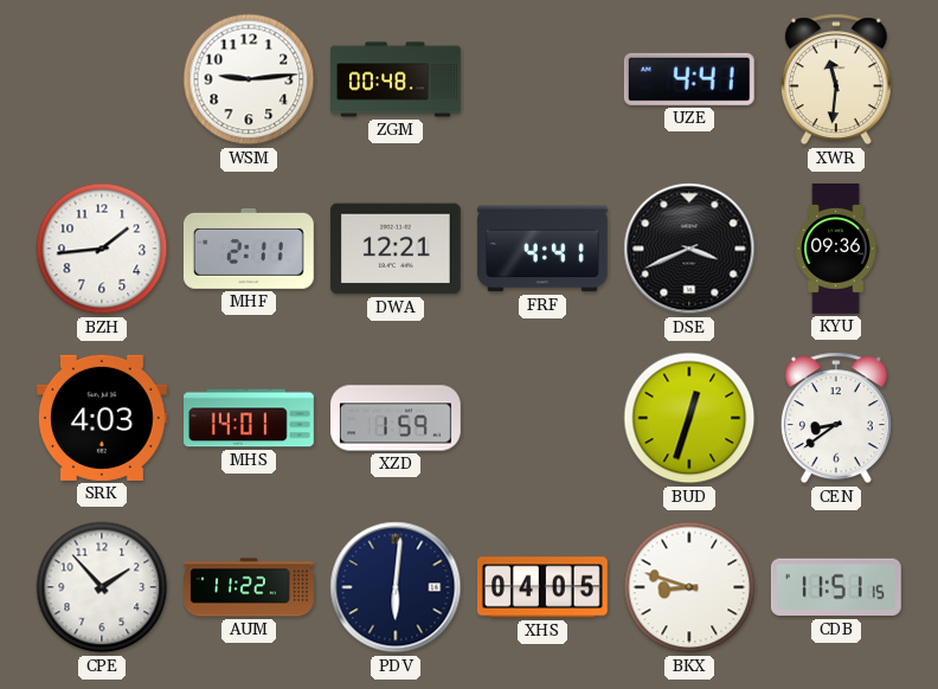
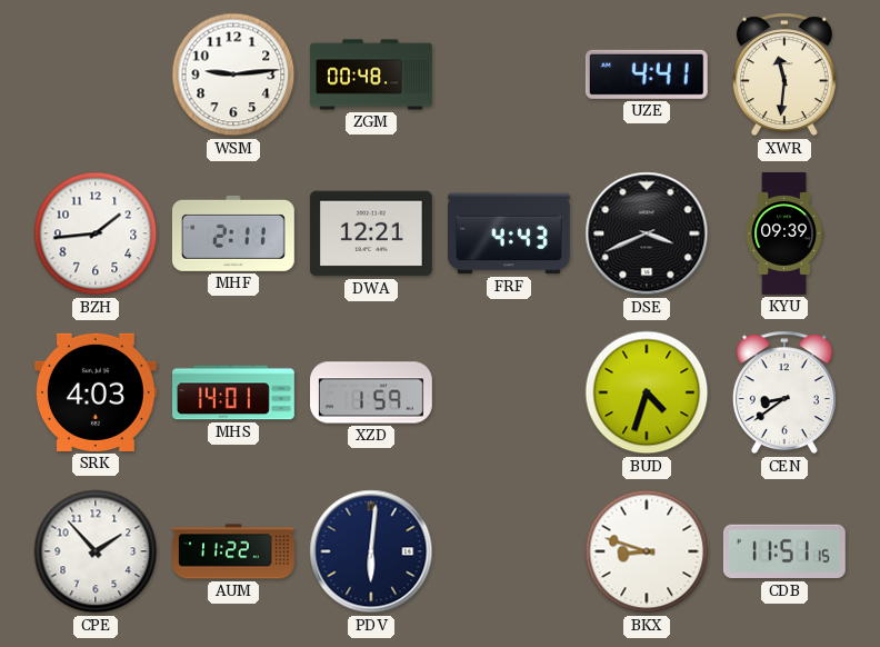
FRF: 4:41 -> 4:43
KYU: 09:36 -> 09:39
BUD: 12:33 -> 4:33
XHS: 04:05 -> none
